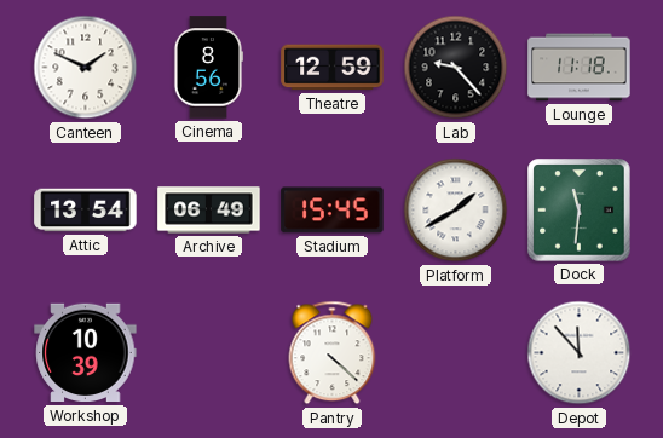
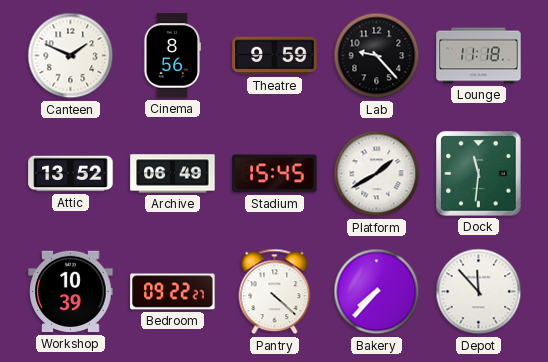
Theatre: 12:59 -> 9:59
Attic: 13:54 -> 13:52
Bedroom: none -> 09:22
Bakery: none -> 7:37
